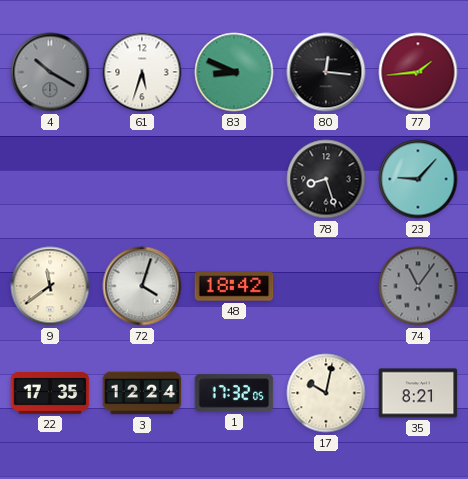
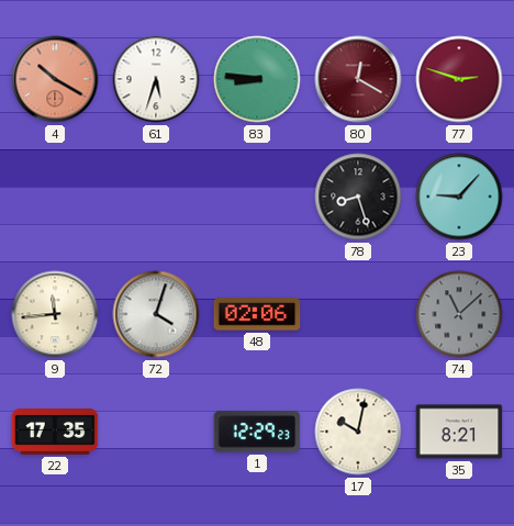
4 dial: grey -> salmon
83: 8:49 -> 8:46
80: 12:16 -> 12:20
80 dial: black -> burgundy
77: 1:44 -> 2:48
9: 11:39 -> 11:44
48: 18:42 -> 02:06
74: 11:06 -> 11:08
3: 12:24 -> none
1: 17:32 -> 12:29
